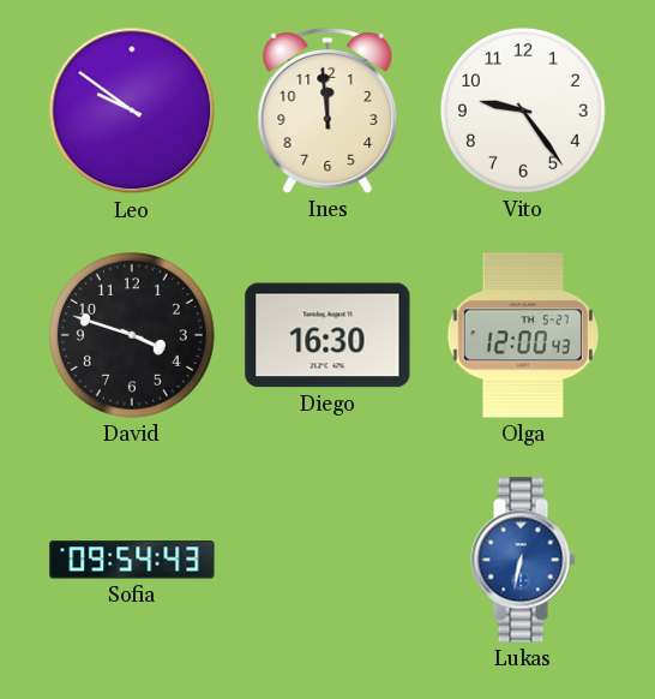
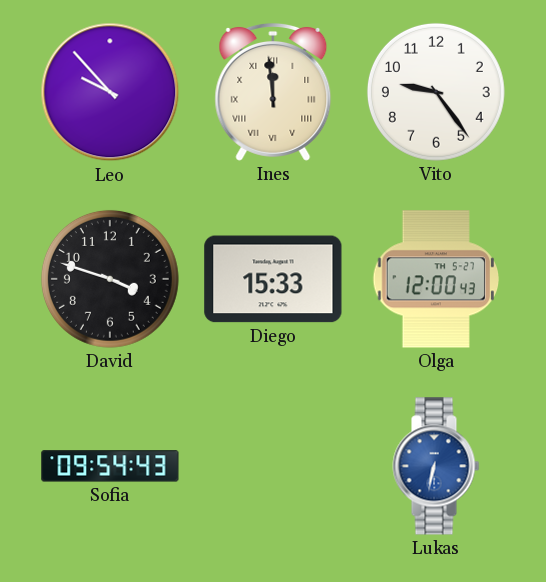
Leo: 9:51 -> 9:53
Ines numerals: Arabic -> Roman
Diego: 16:30 -> 15:33
